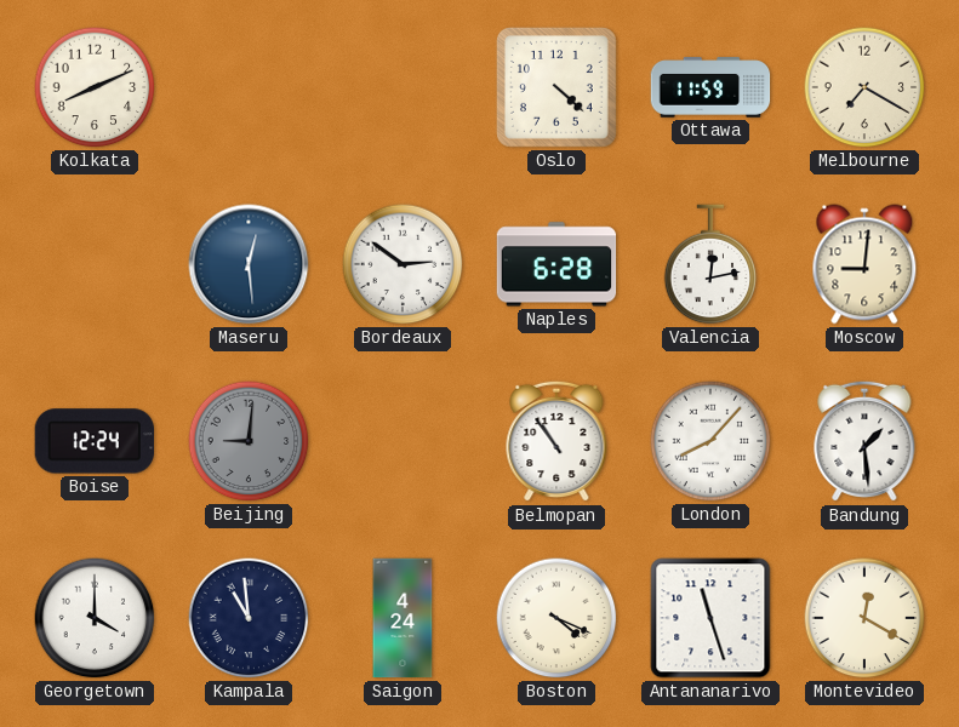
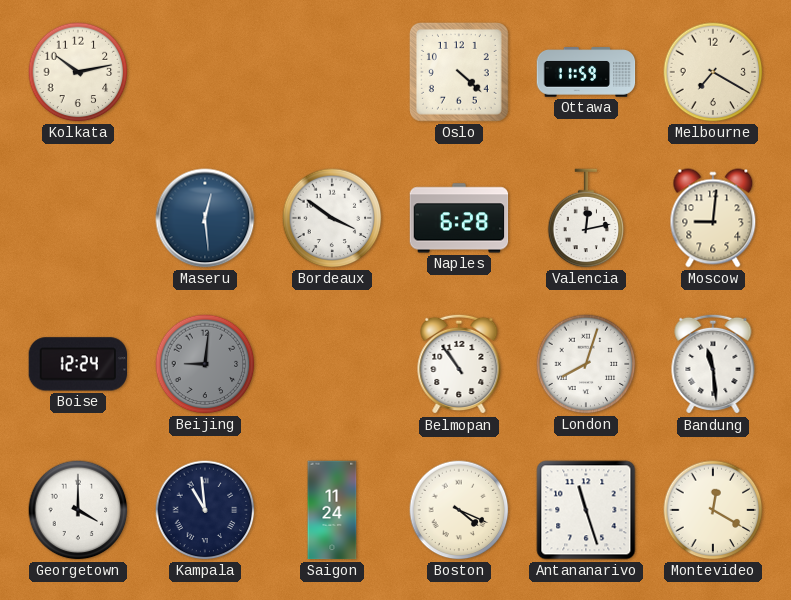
Kolkata: 8:11 -> 10:13
Bordeaux: 2:51 -> 3:51
London: 8:07 -> 8:03
Bandung: 1:29 -> 11:29
Saigon: 4:24 -> 11:24
